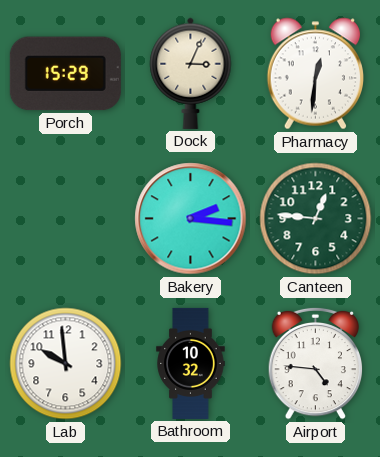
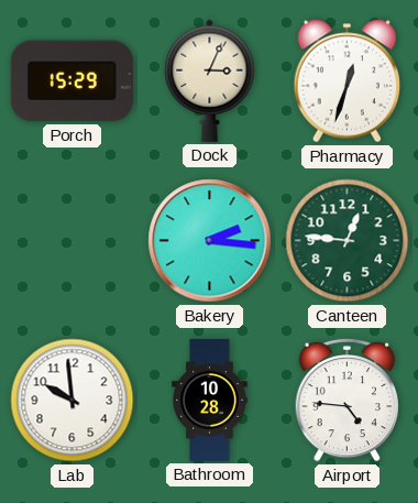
Pharmacy: 12:31 -> 12:33
Bathroom: 10:32 -> 10:28
